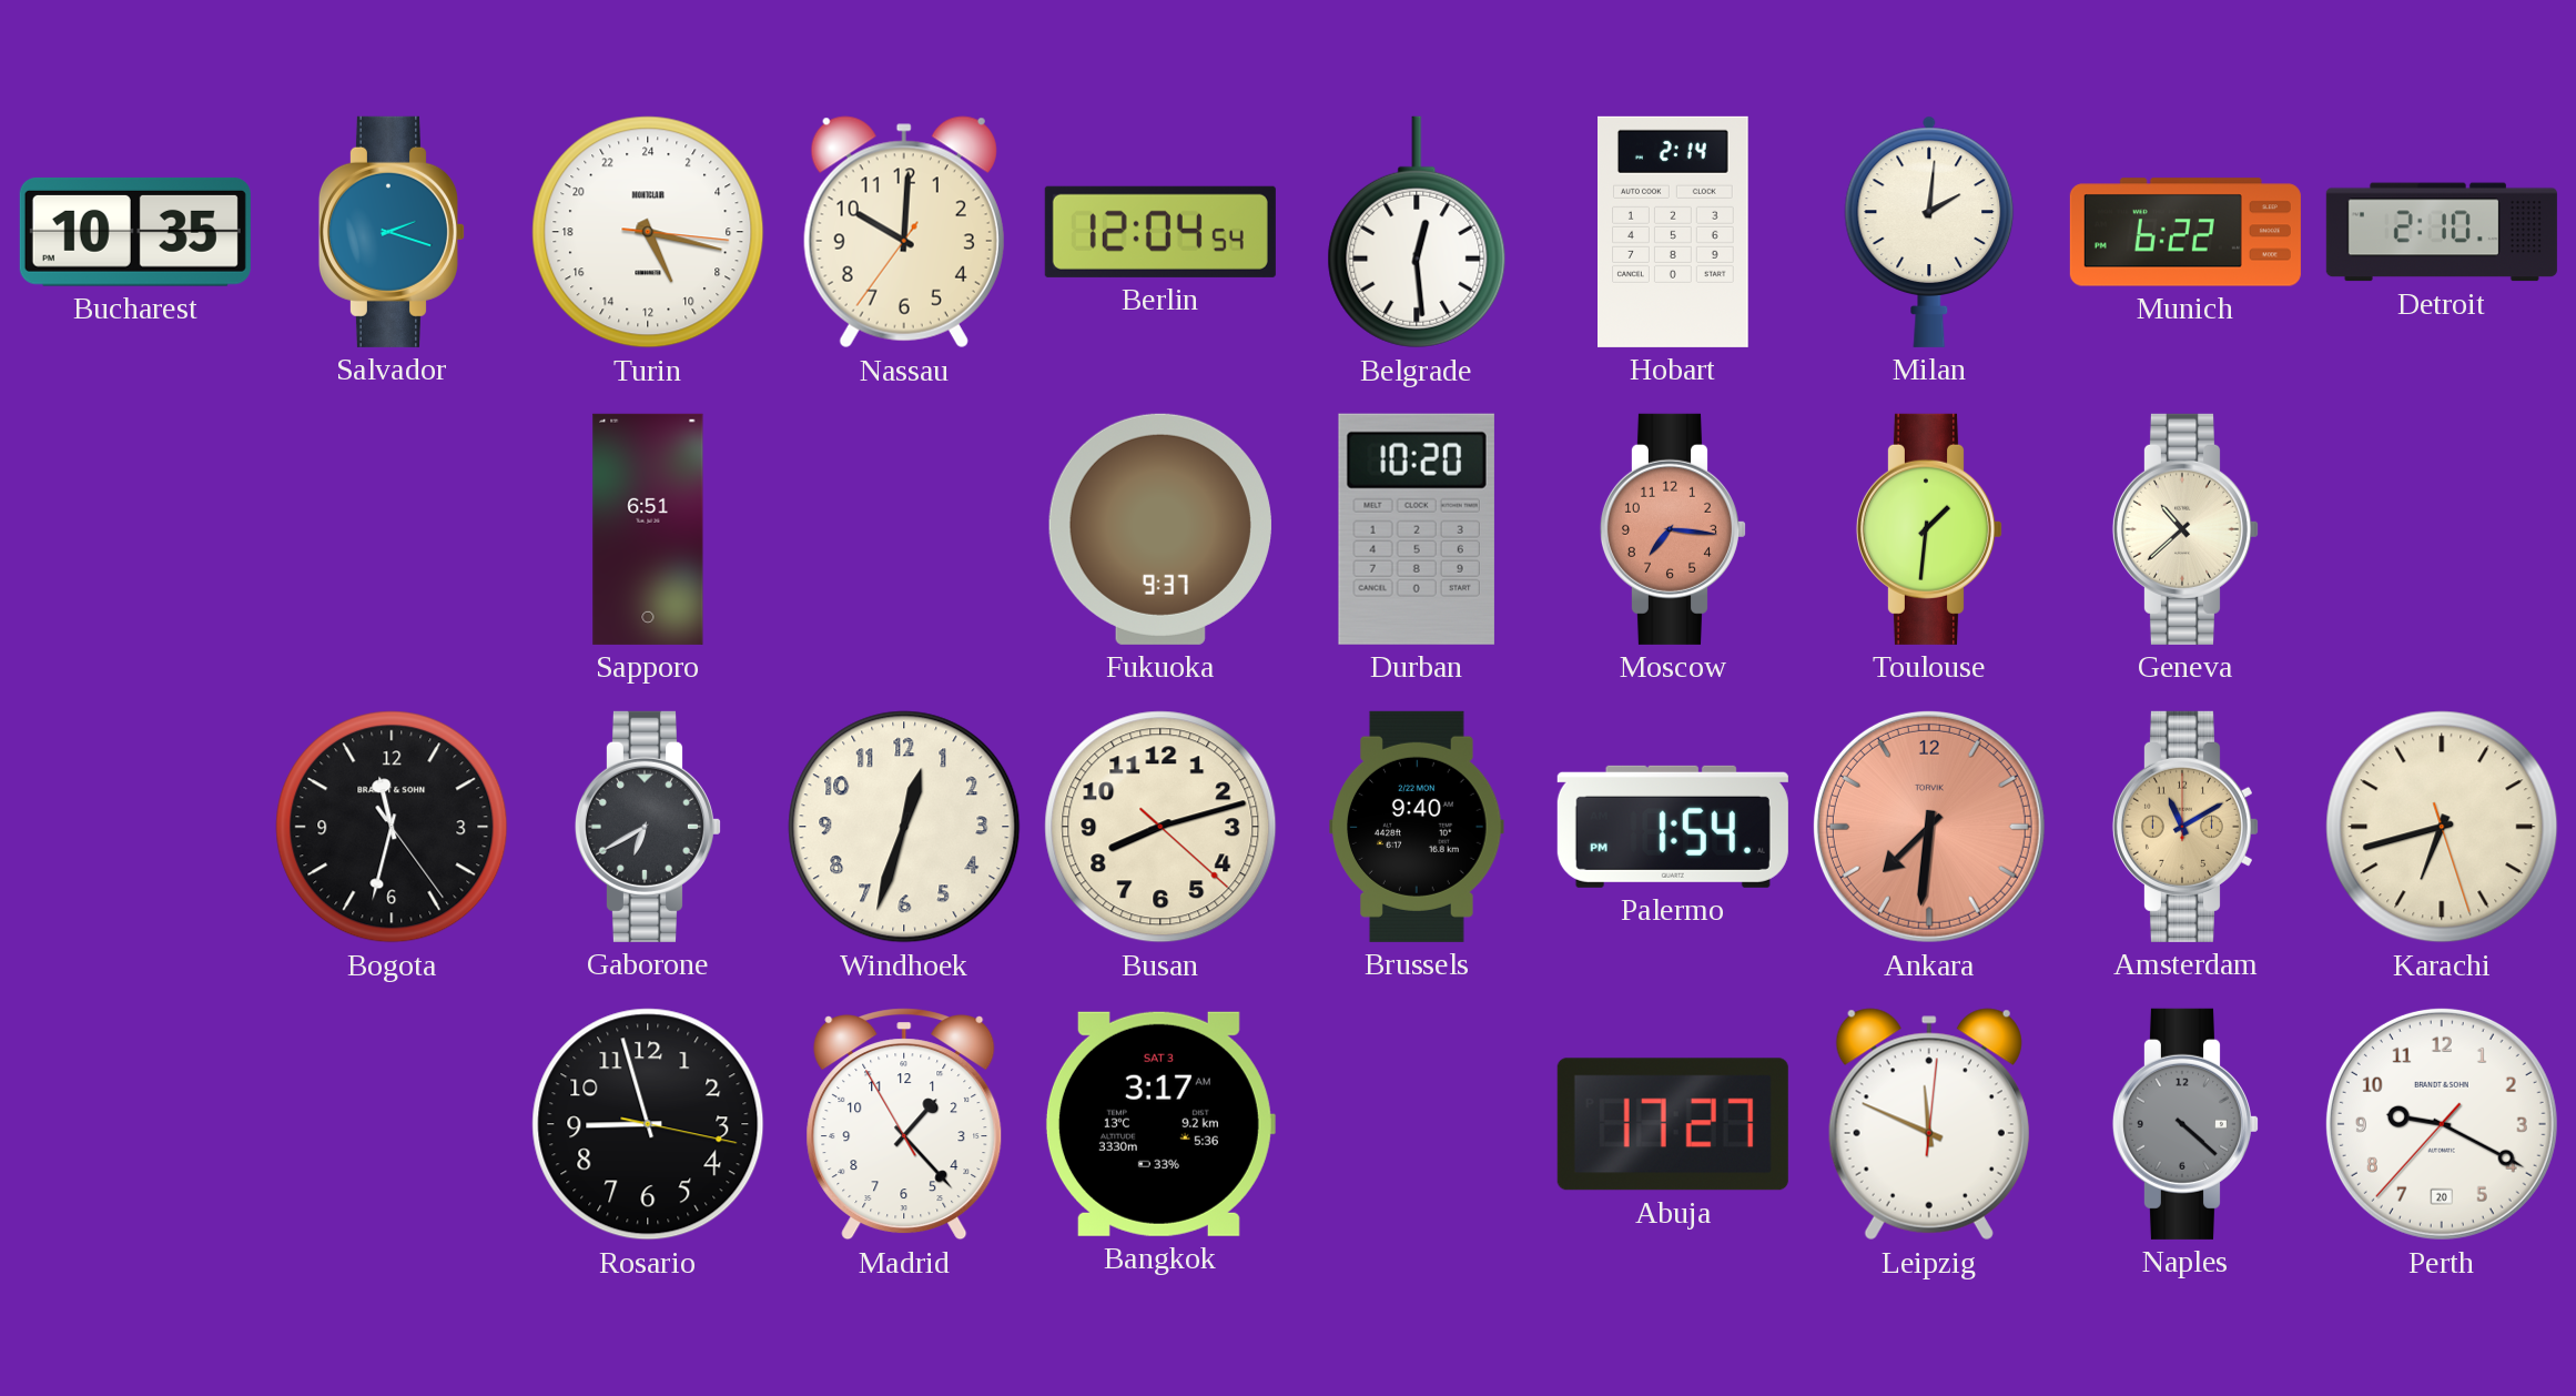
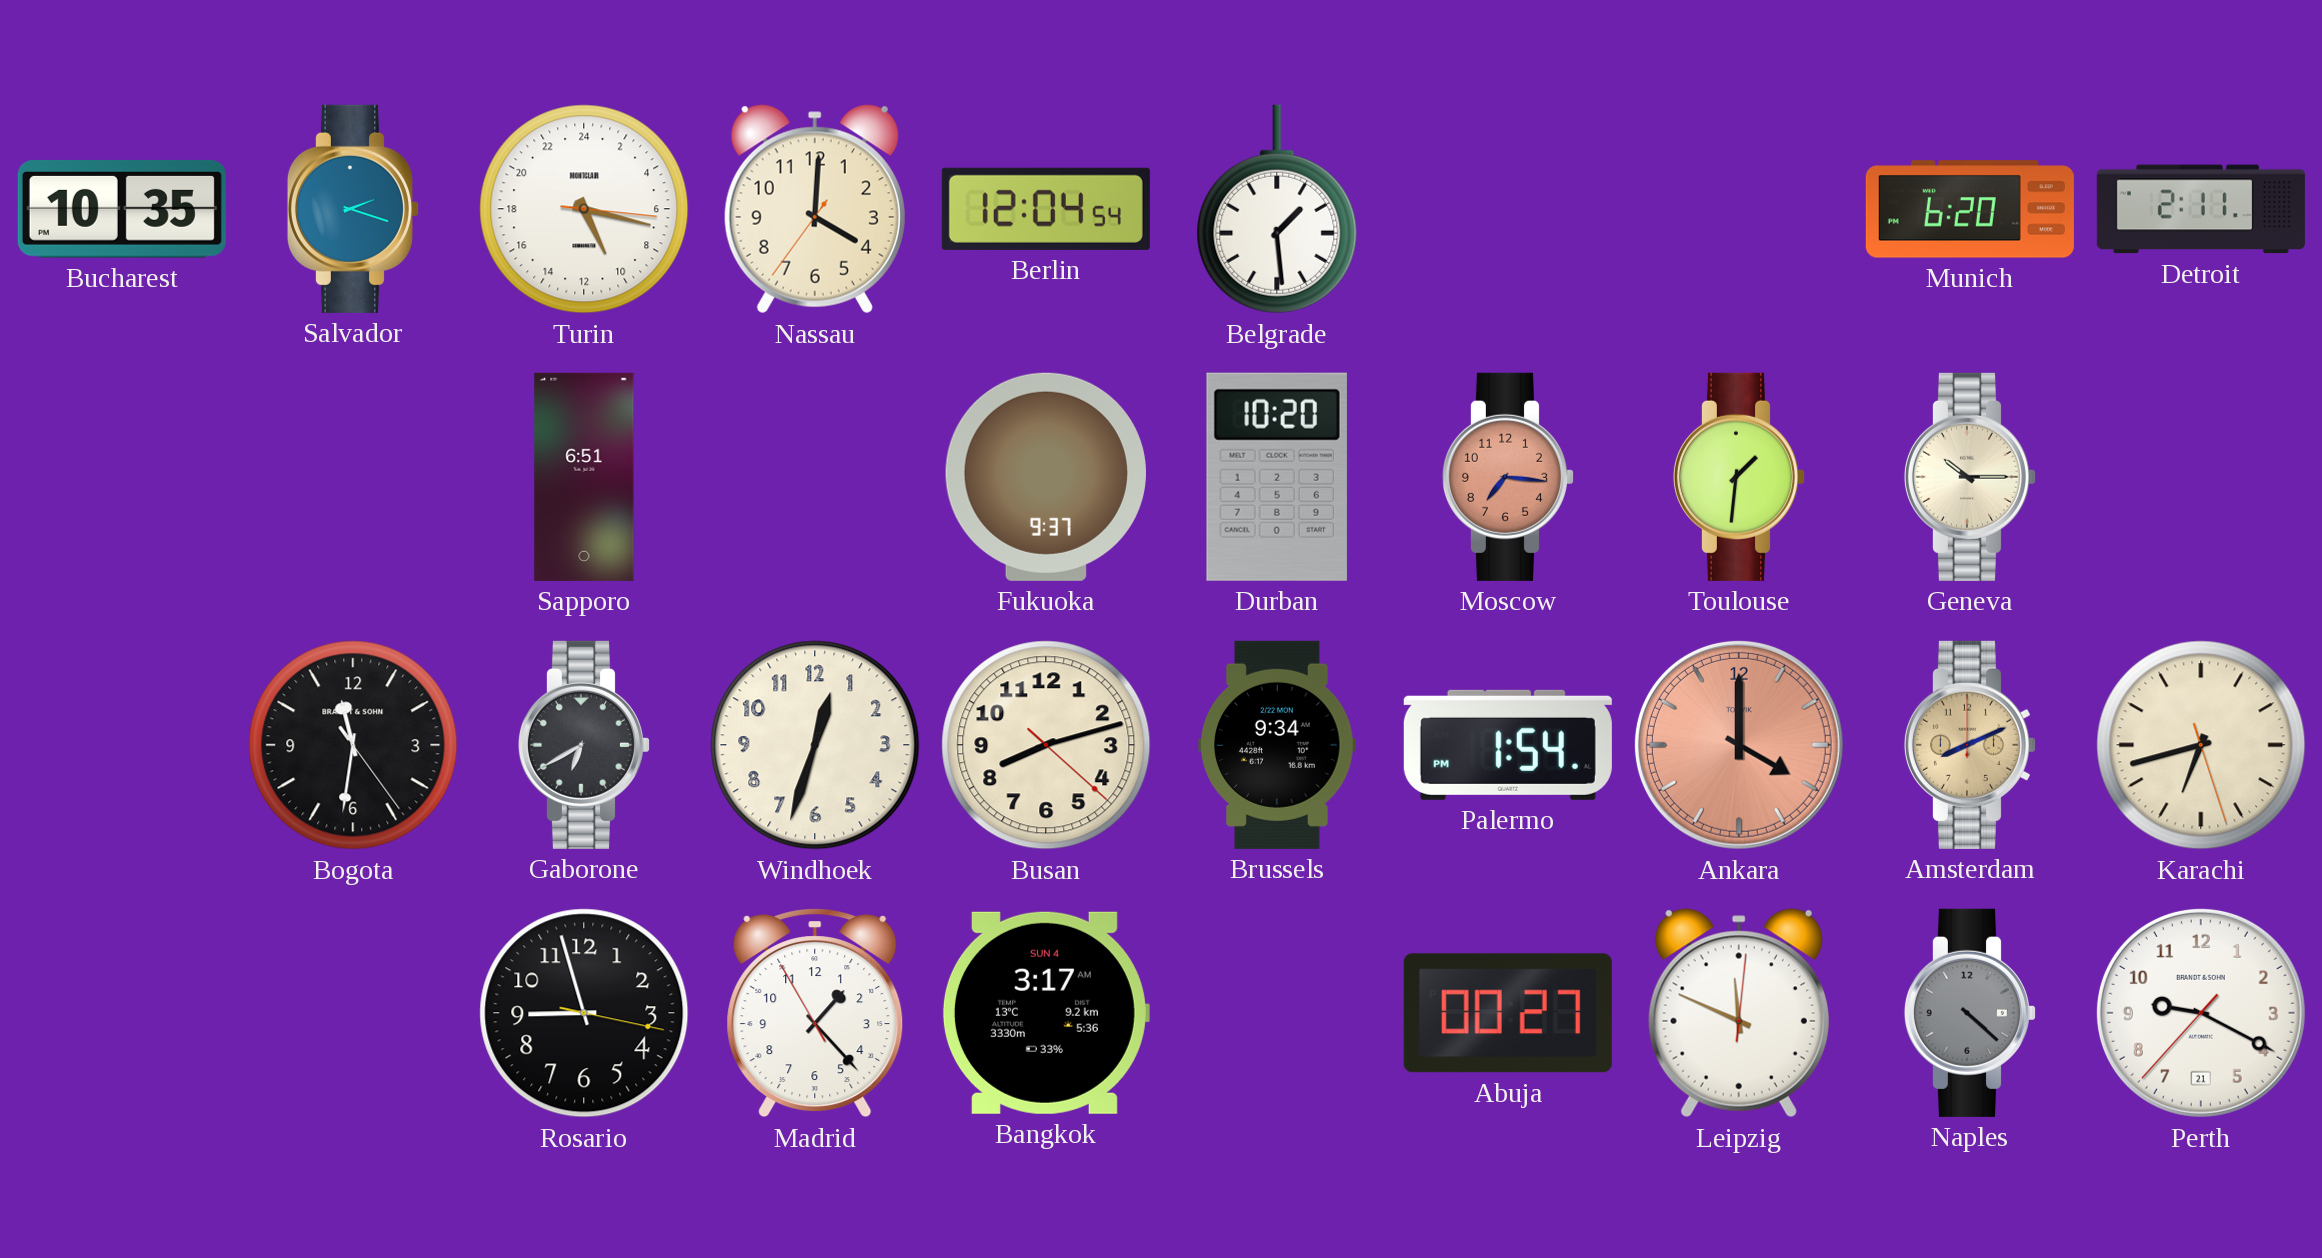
Nassau: 10:00 -> 4:00
Belgrade: 12:29 -> 1:29
Hobart: 2:14 -> none
Milan: 2:01 -> none
Munich: 6:22 -> 6:20
Detroit: 2:10 -> 2:11
Geneva: 10:38 -> 10:15
Bogota: 11:32 -> 11:31
Brussels: 9:40 -> 9:34
Ankara: 7:31 -> 4:00
Amsterdam: 11:10 -> 8:11
Bangkok date: SAT 3 -> SUN 4
Abuja: 17:27 -> 00:27
Perth date: 20 -> 21
